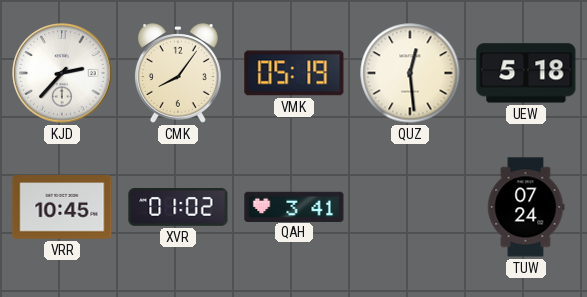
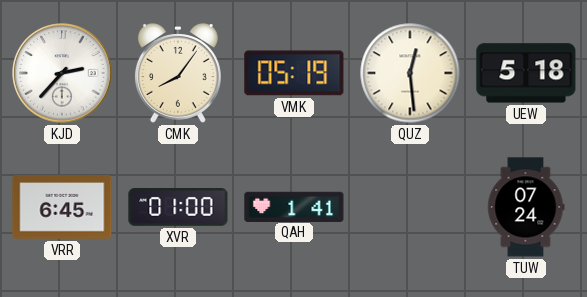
VRR: 10:45 -> 6:45
XVR: 01:02 -> 01:00
QAH: 3:41 -> 1:41
